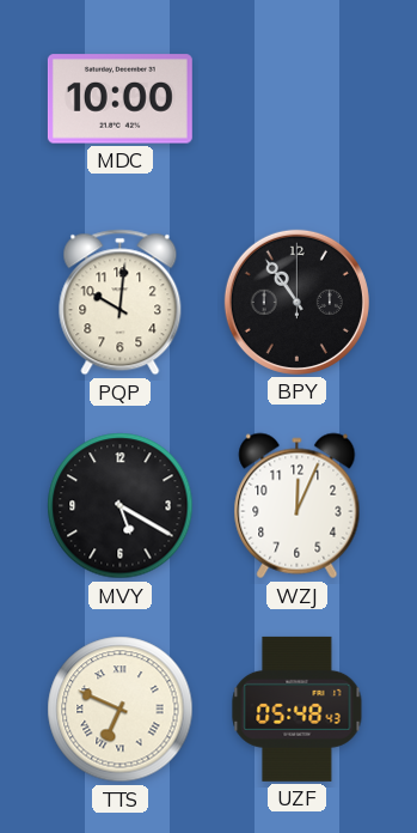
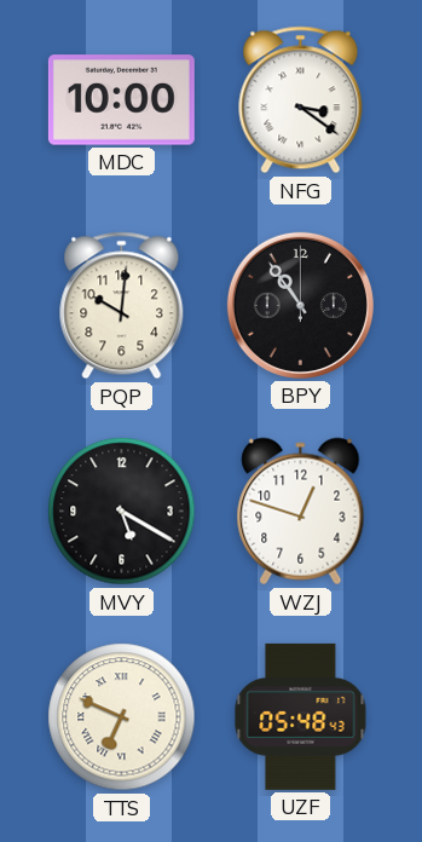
NFG: none -> 3:21
WZJ: 12:04 -> 12:48
